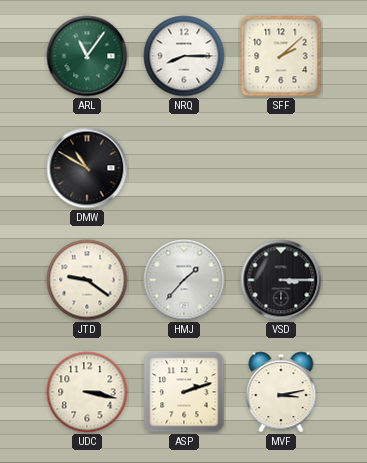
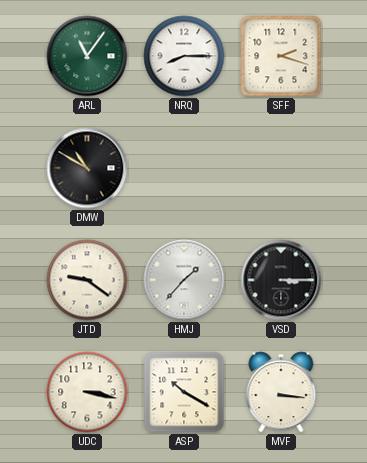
SFF: 2:08 -> 2:18
ASP: 2:12 -> 10:20
MVF: 3:13 -> 3:16
